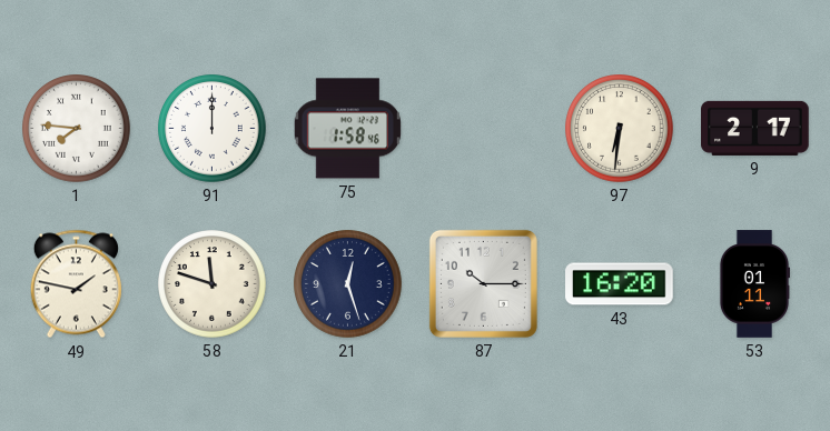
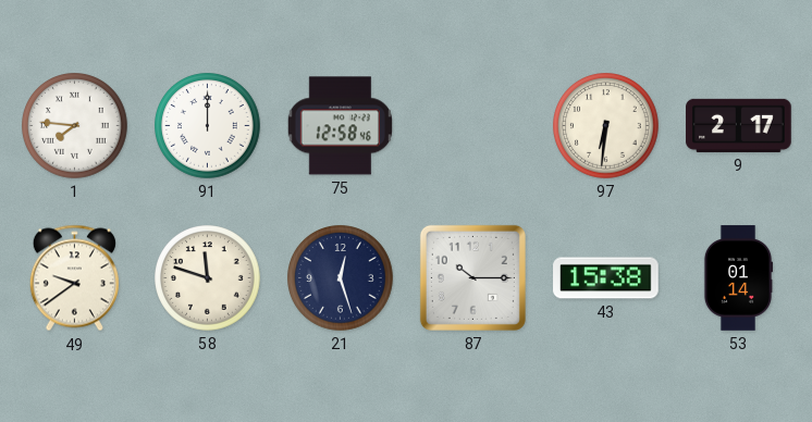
75: 1:58 -> 12:58
49: 1:47 -> 9:39
43: 16:20 -> 15:38
53: 01:11 -> 01:14
